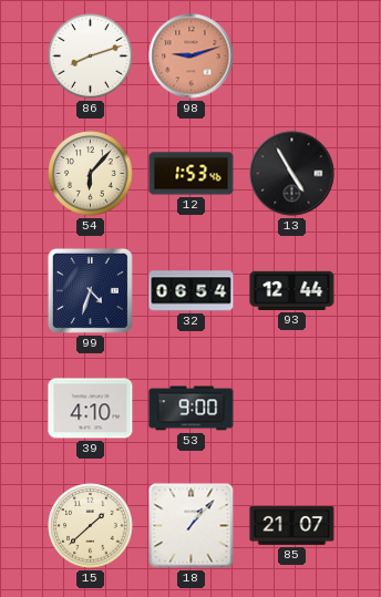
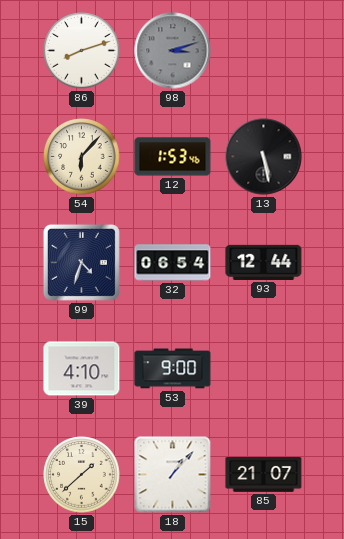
98: 9:12 -> 3:12
98 dial: salmon -> grey
13: 4:55 -> 5:28
